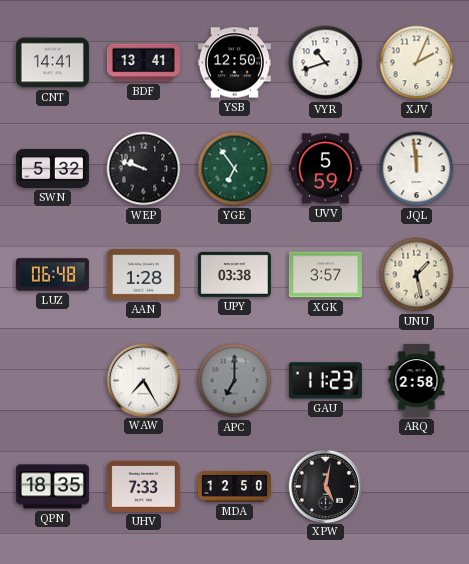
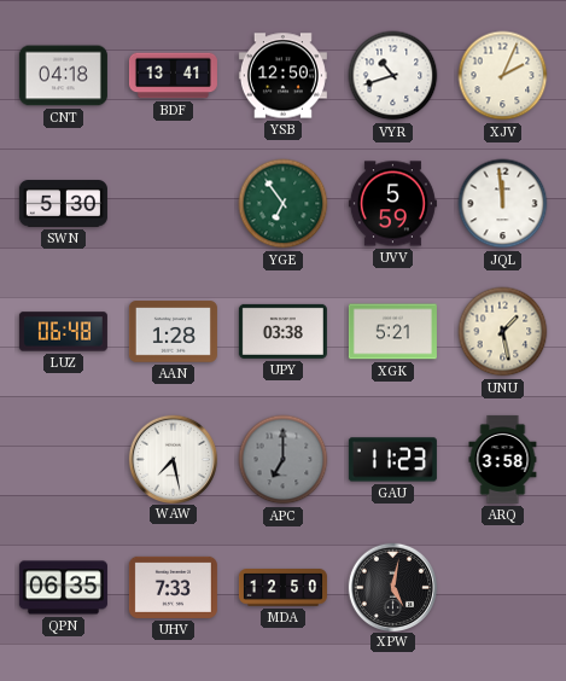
CNT: 14:41 -> 04:18
SWN: 5:32 -> 5:30
WEP: 9:48 -> none
XGK: 3:57 -> 5:21
WAW: 7:25 -> 7:28
ARQ: 2:58 -> 3:58
QPN: 18:35 -> 06:35
